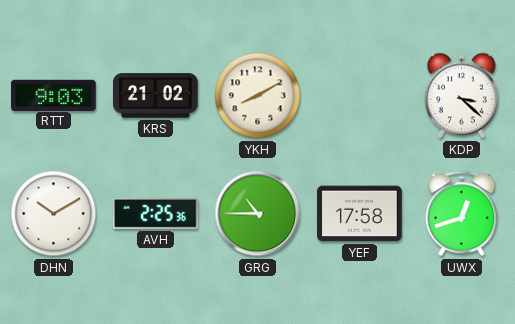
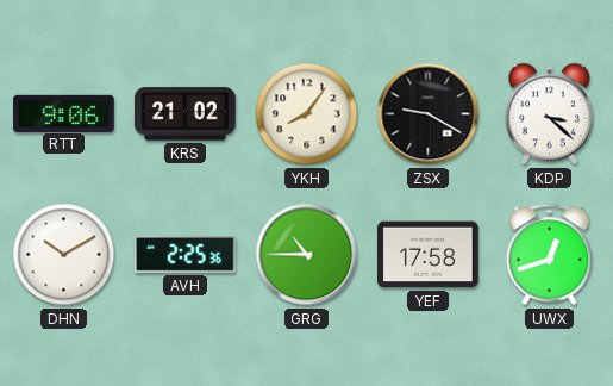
RTT: 9:03 -> 9:06
YKH: 8:10 -> 8:06
ZSX: none -> 9:20
